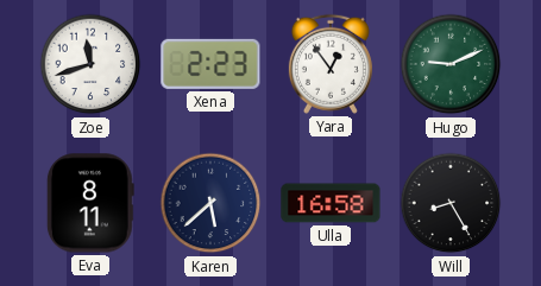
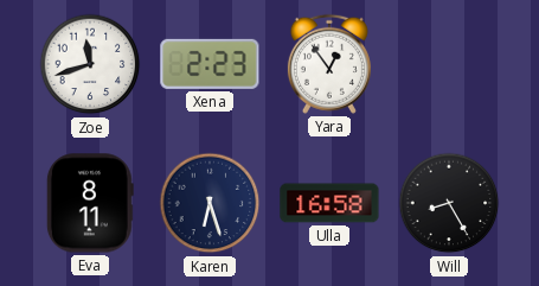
Hugo: 9:11 -> none
Karen: 5:38 -> 6:27
